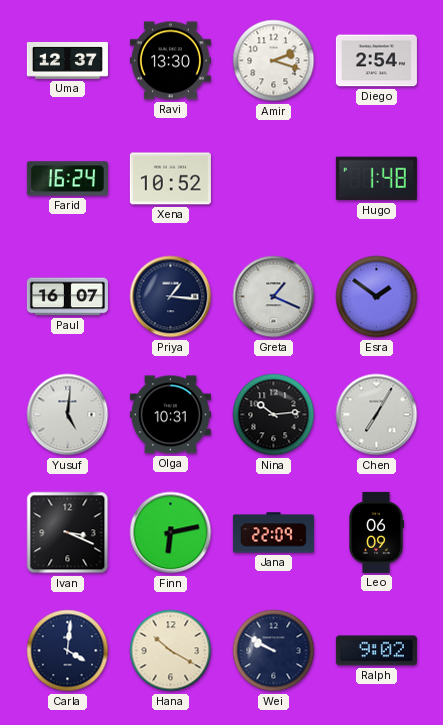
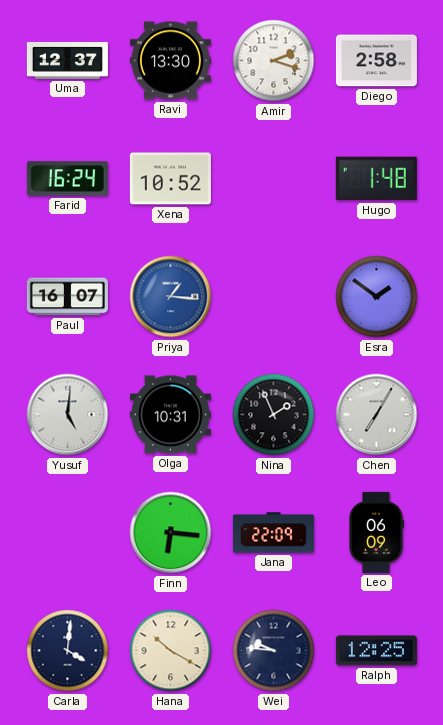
Diego: 2:54 -> 2:58
Priya dial: navy -> blue
Greta: 1:19 -> none
Nina: 10:14 -> 1:56
Ivan: 3:19 -> none
Finn: 6:13 -> 6:16
Wei: 9:50 -> 9:46
Ralph: 9:02 -> 12:25
